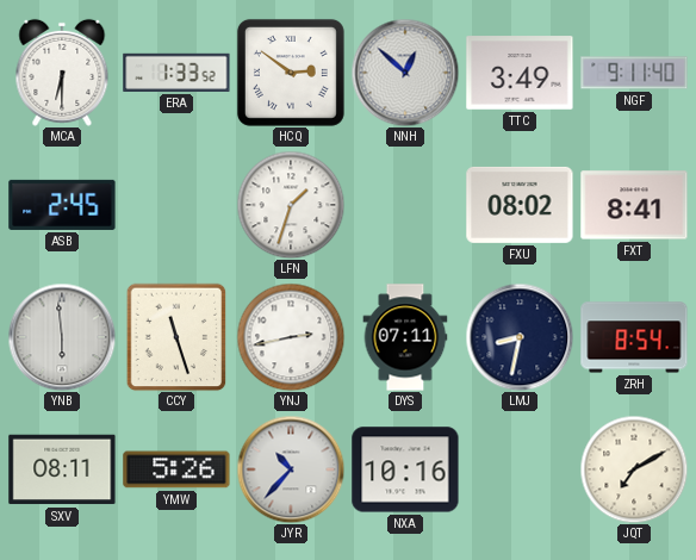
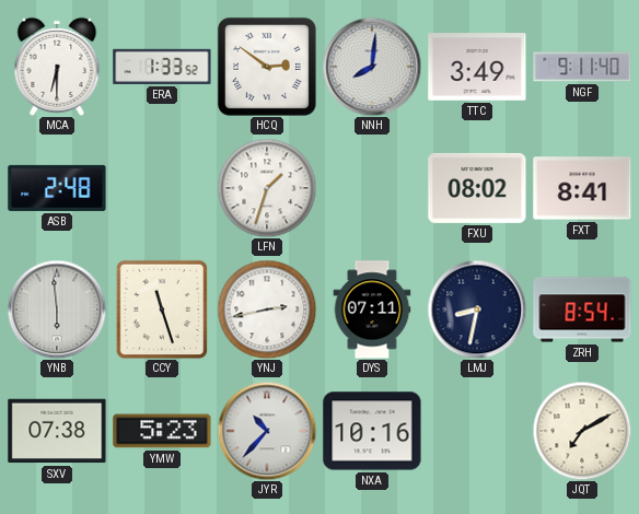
NNH: 12:52 -> 8:01
ASB: 2:45 -> 2:48
SXV: 08:11 -> 07:38
YMW: 5:26 -> 5:23
